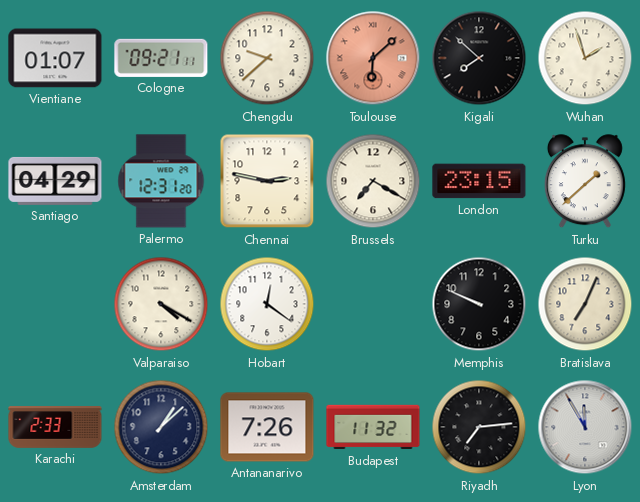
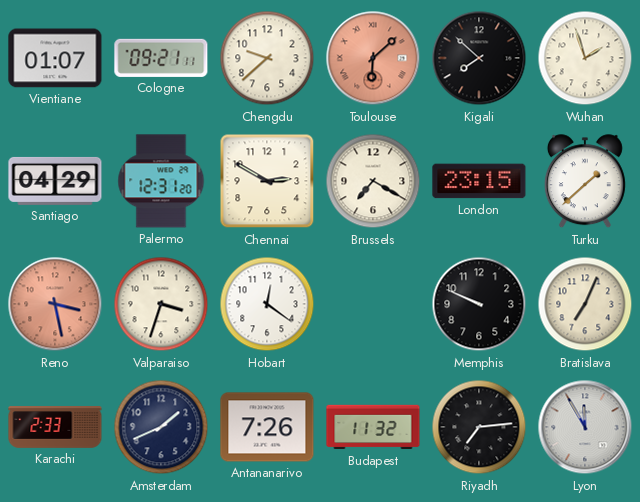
Chennai: 2:47 -> 2:50
Reno: none -> 3:28
Valparaiso: 4:20 -> 3:33
Amsterdam: 1:08 -> 1:41
